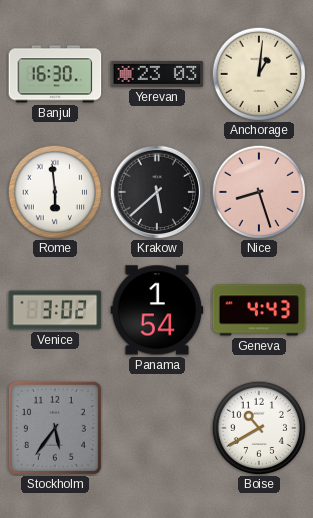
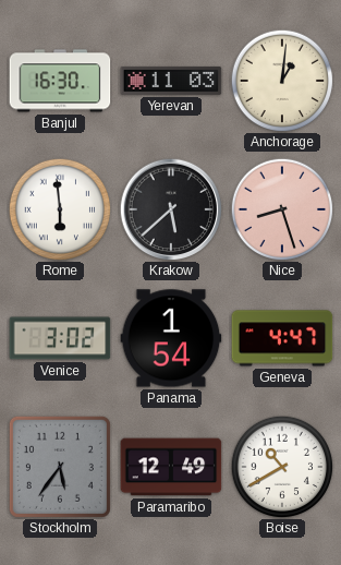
Yerevan: 23:03 -> 11:03
Geneva: 4:43 -> 4:47
Paramaribo: none -> 12:49
